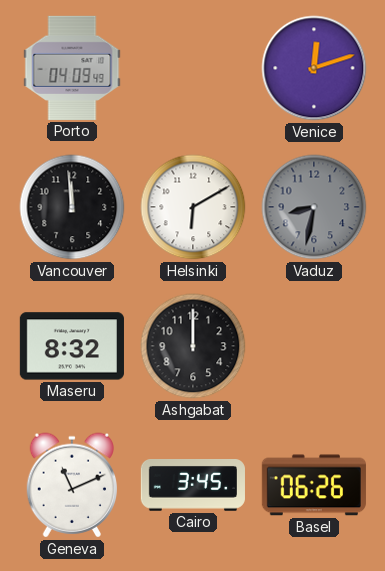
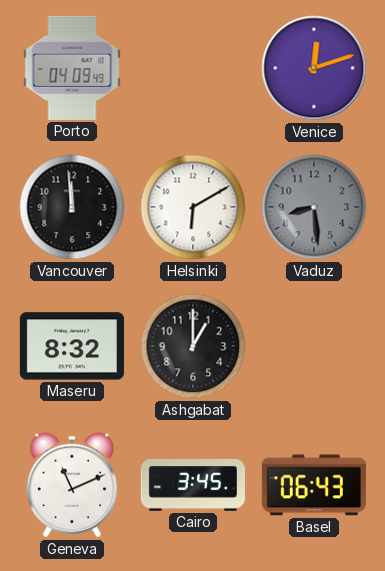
Vaduz: 8:32 -> 8:29
Ashgabat: 12:00 -> 1:00
Basel: 06:26 -> 06:43
